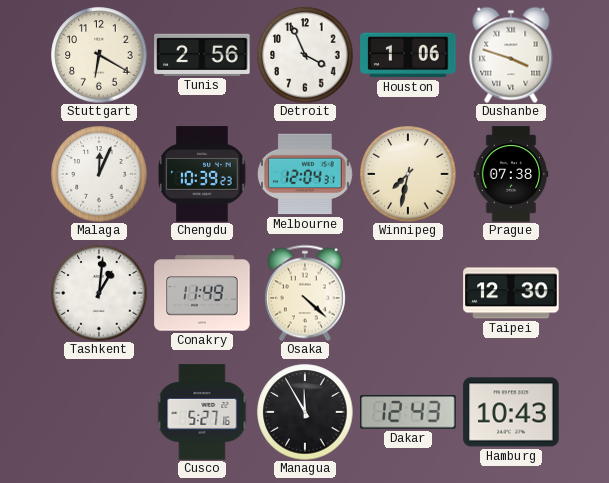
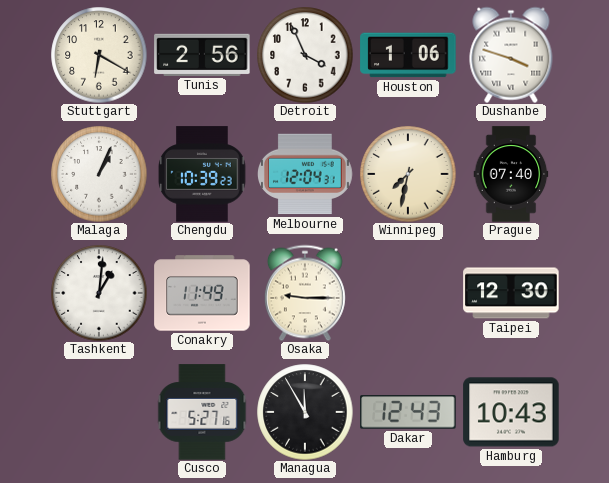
Malaga: 12:04 -> 1:04
Prague: 07:38 -> 07:40
Osaka: 4:22 -> 9:15
